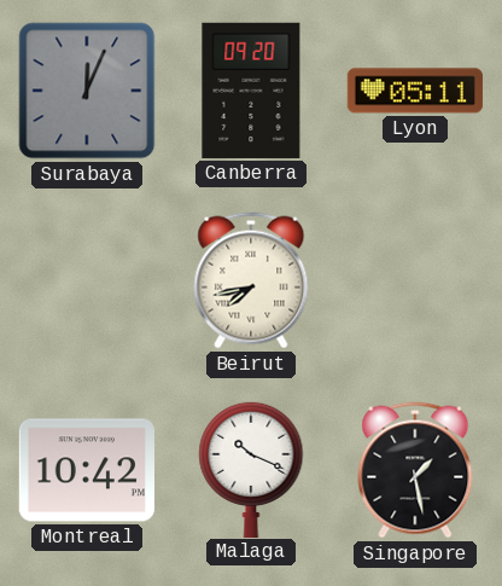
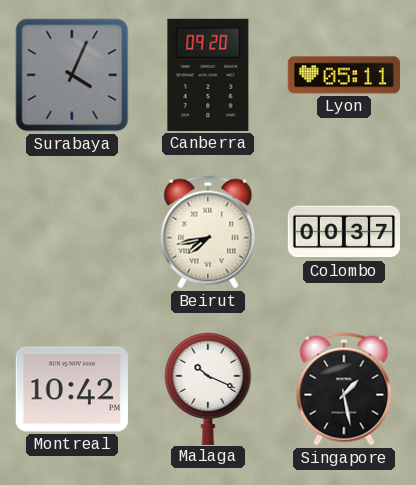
Surabaya: 12:04 -> 4:04
Colombo: none -> 00:37
